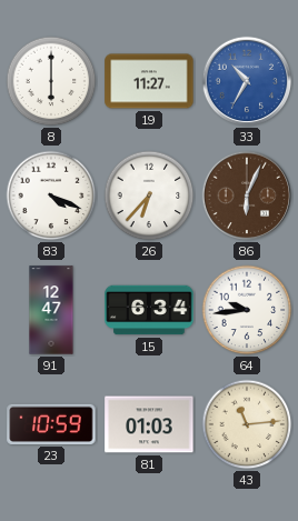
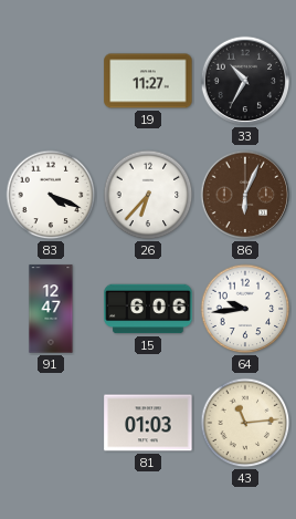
8: 6:00 -> none
33 dial: blue -> black
15: 6:34 -> 6:06
23: 10:59 -> none
